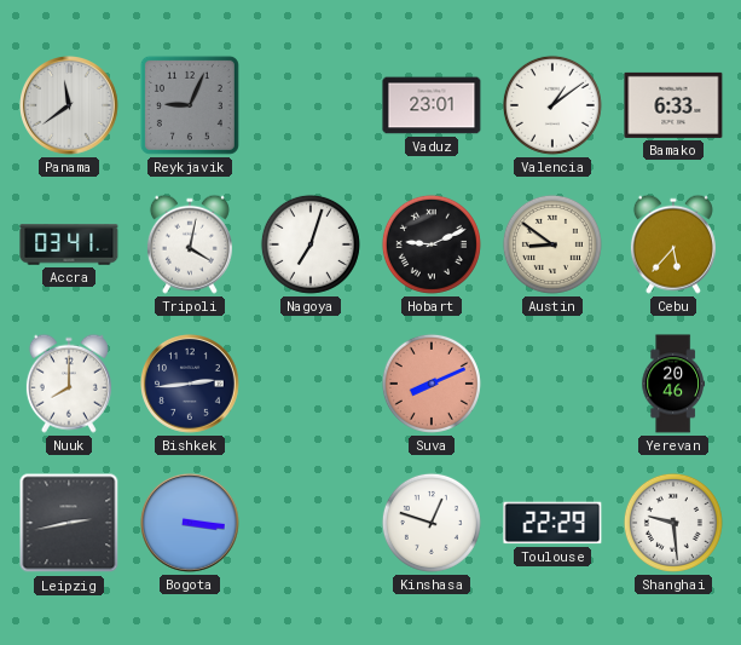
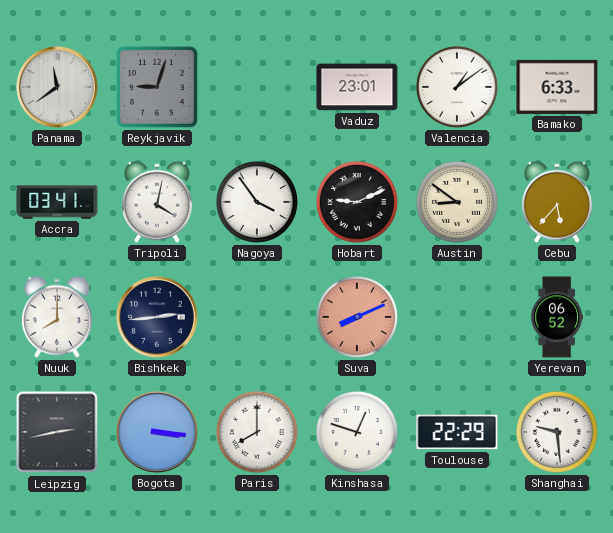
Reykjavik: 9:04 -> 9:03
Nagoya: 7:03 -> 3:54
Yerevan: 20:46 -> 06:52
Paris: none -> 8:00
